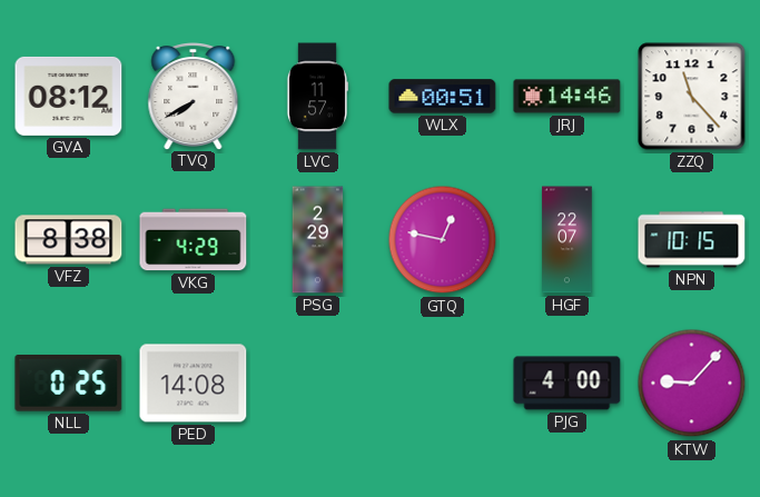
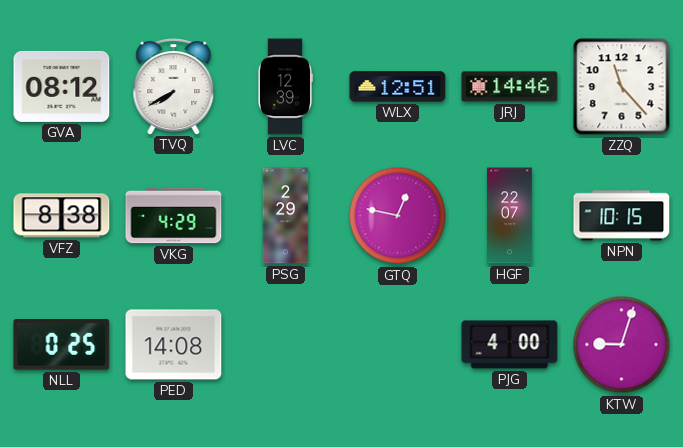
LVC: 11:57 -> 12:39
WLX: 00:51 -> 12:51
KTW: 9:07 -> 9:03
